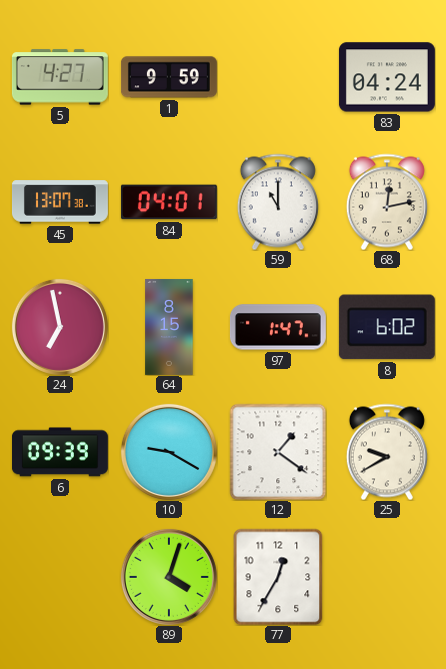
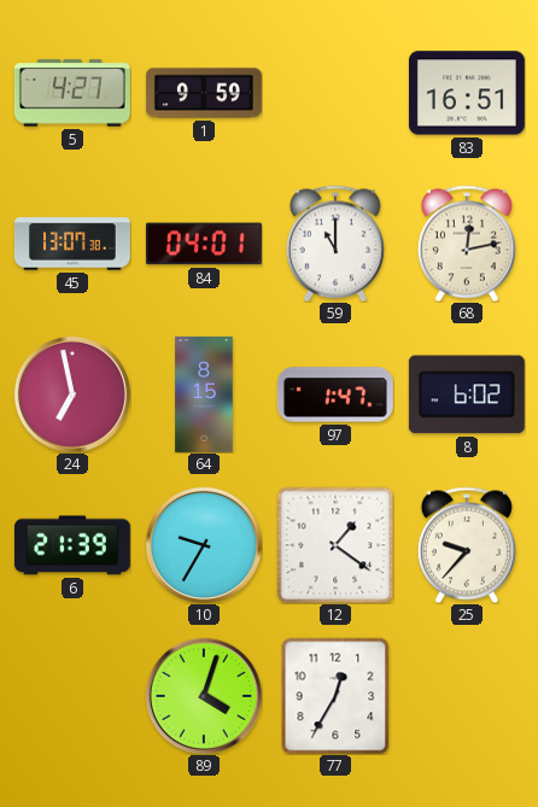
83: 04:24 -> 16:51
6: 09:39 -> 21:39
10: 9:20 -> 9:35
25: 9:40 -> 9:37
